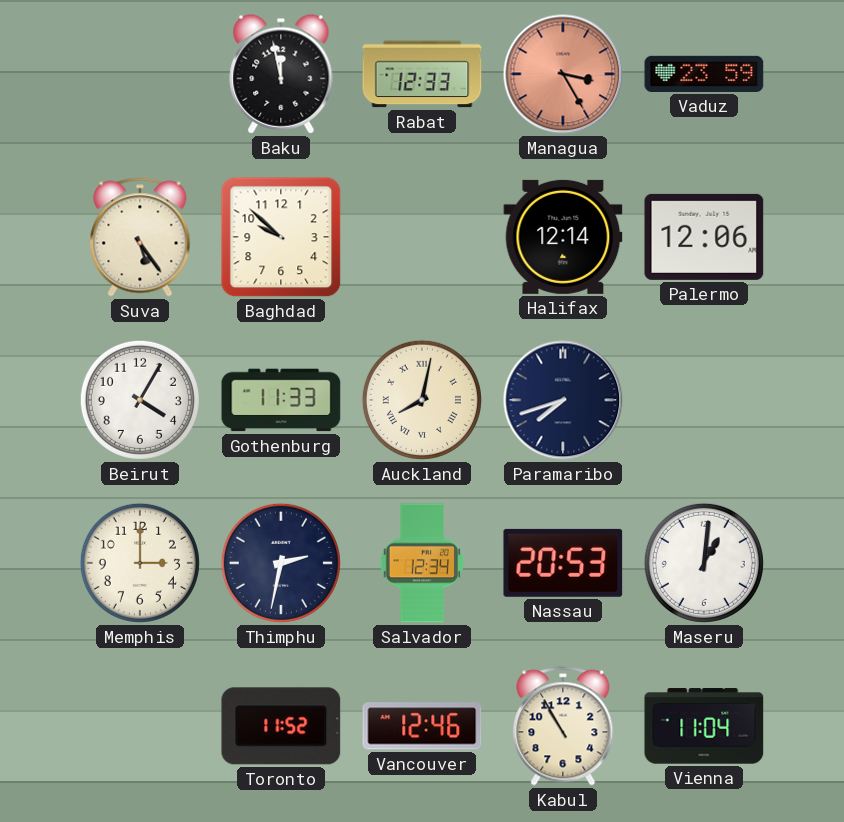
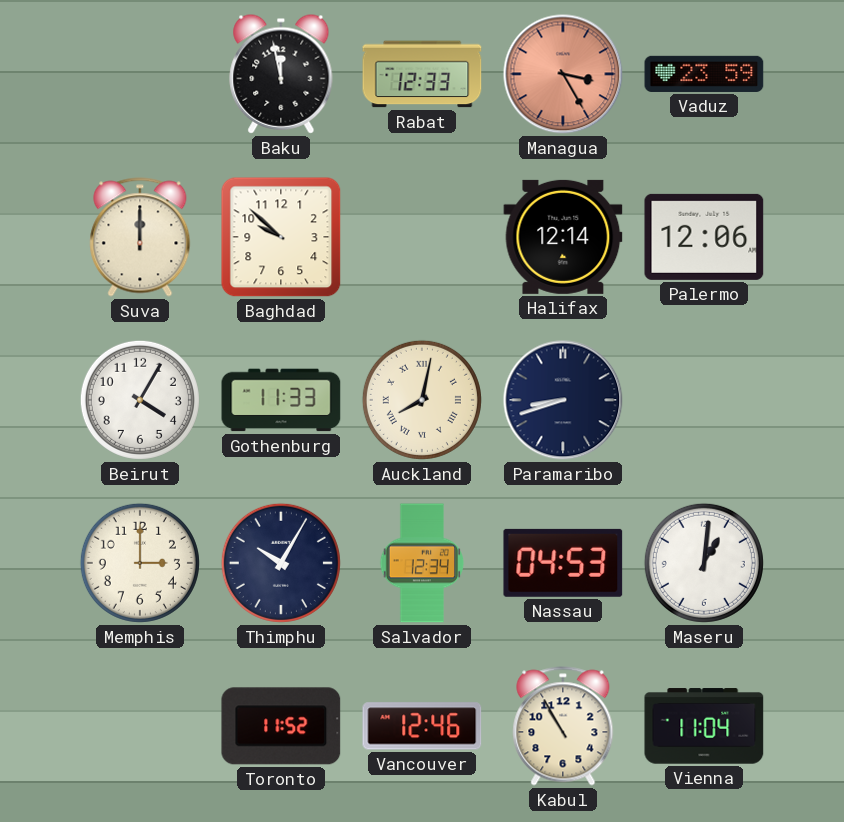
Suva: 5:24 -> 12:00
Paramaribo: 7:42 -> 8:42
Thimphu: 2:32 -> 10:05
Nassau: 20:53 -> 04:53
